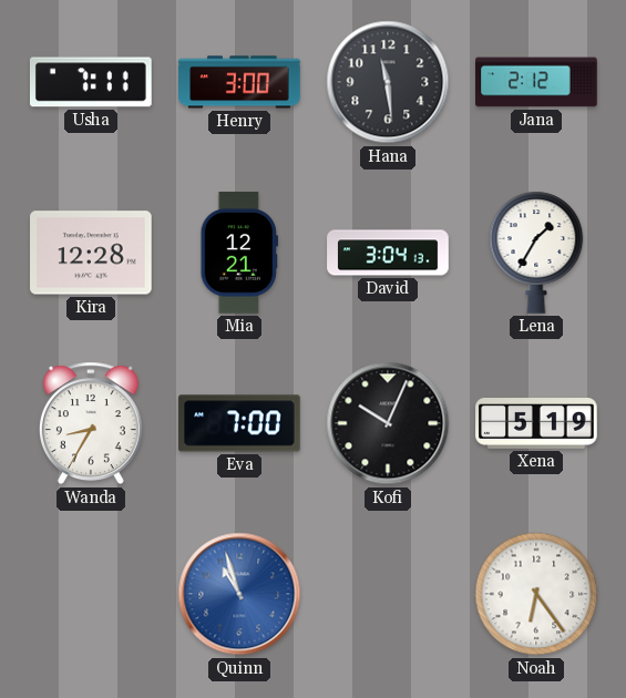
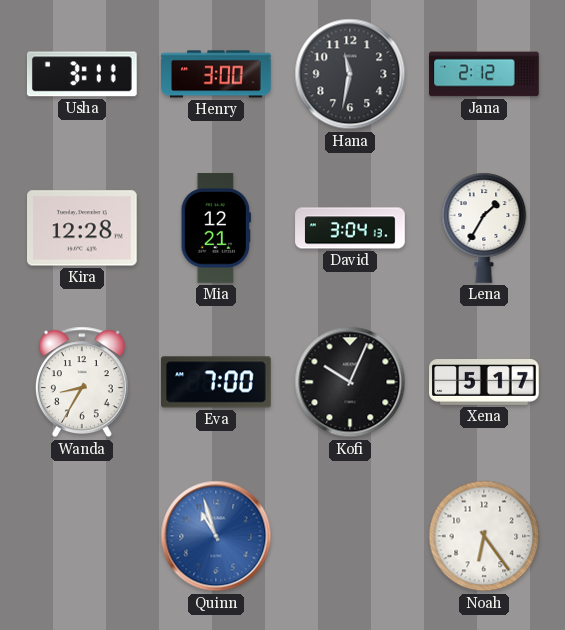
Usha: 7:11 -> 3:11
Hana: 11:29 -> 11:32
Xena: 5:19 -> 5:17
